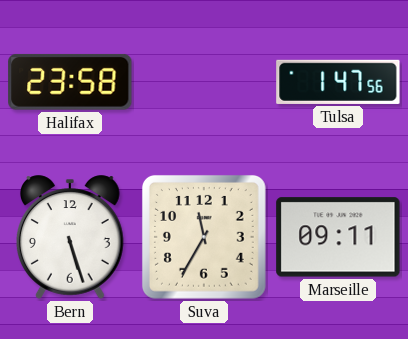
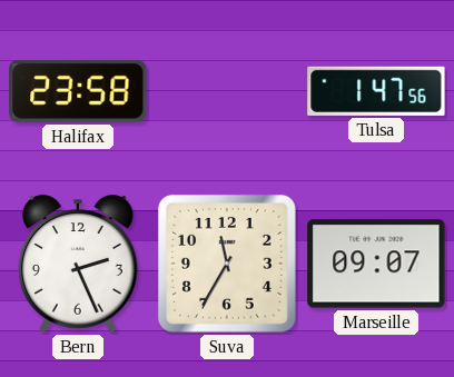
Bern: 5:27 -> 2:26
Marseille: 09:11 -> 09:07
